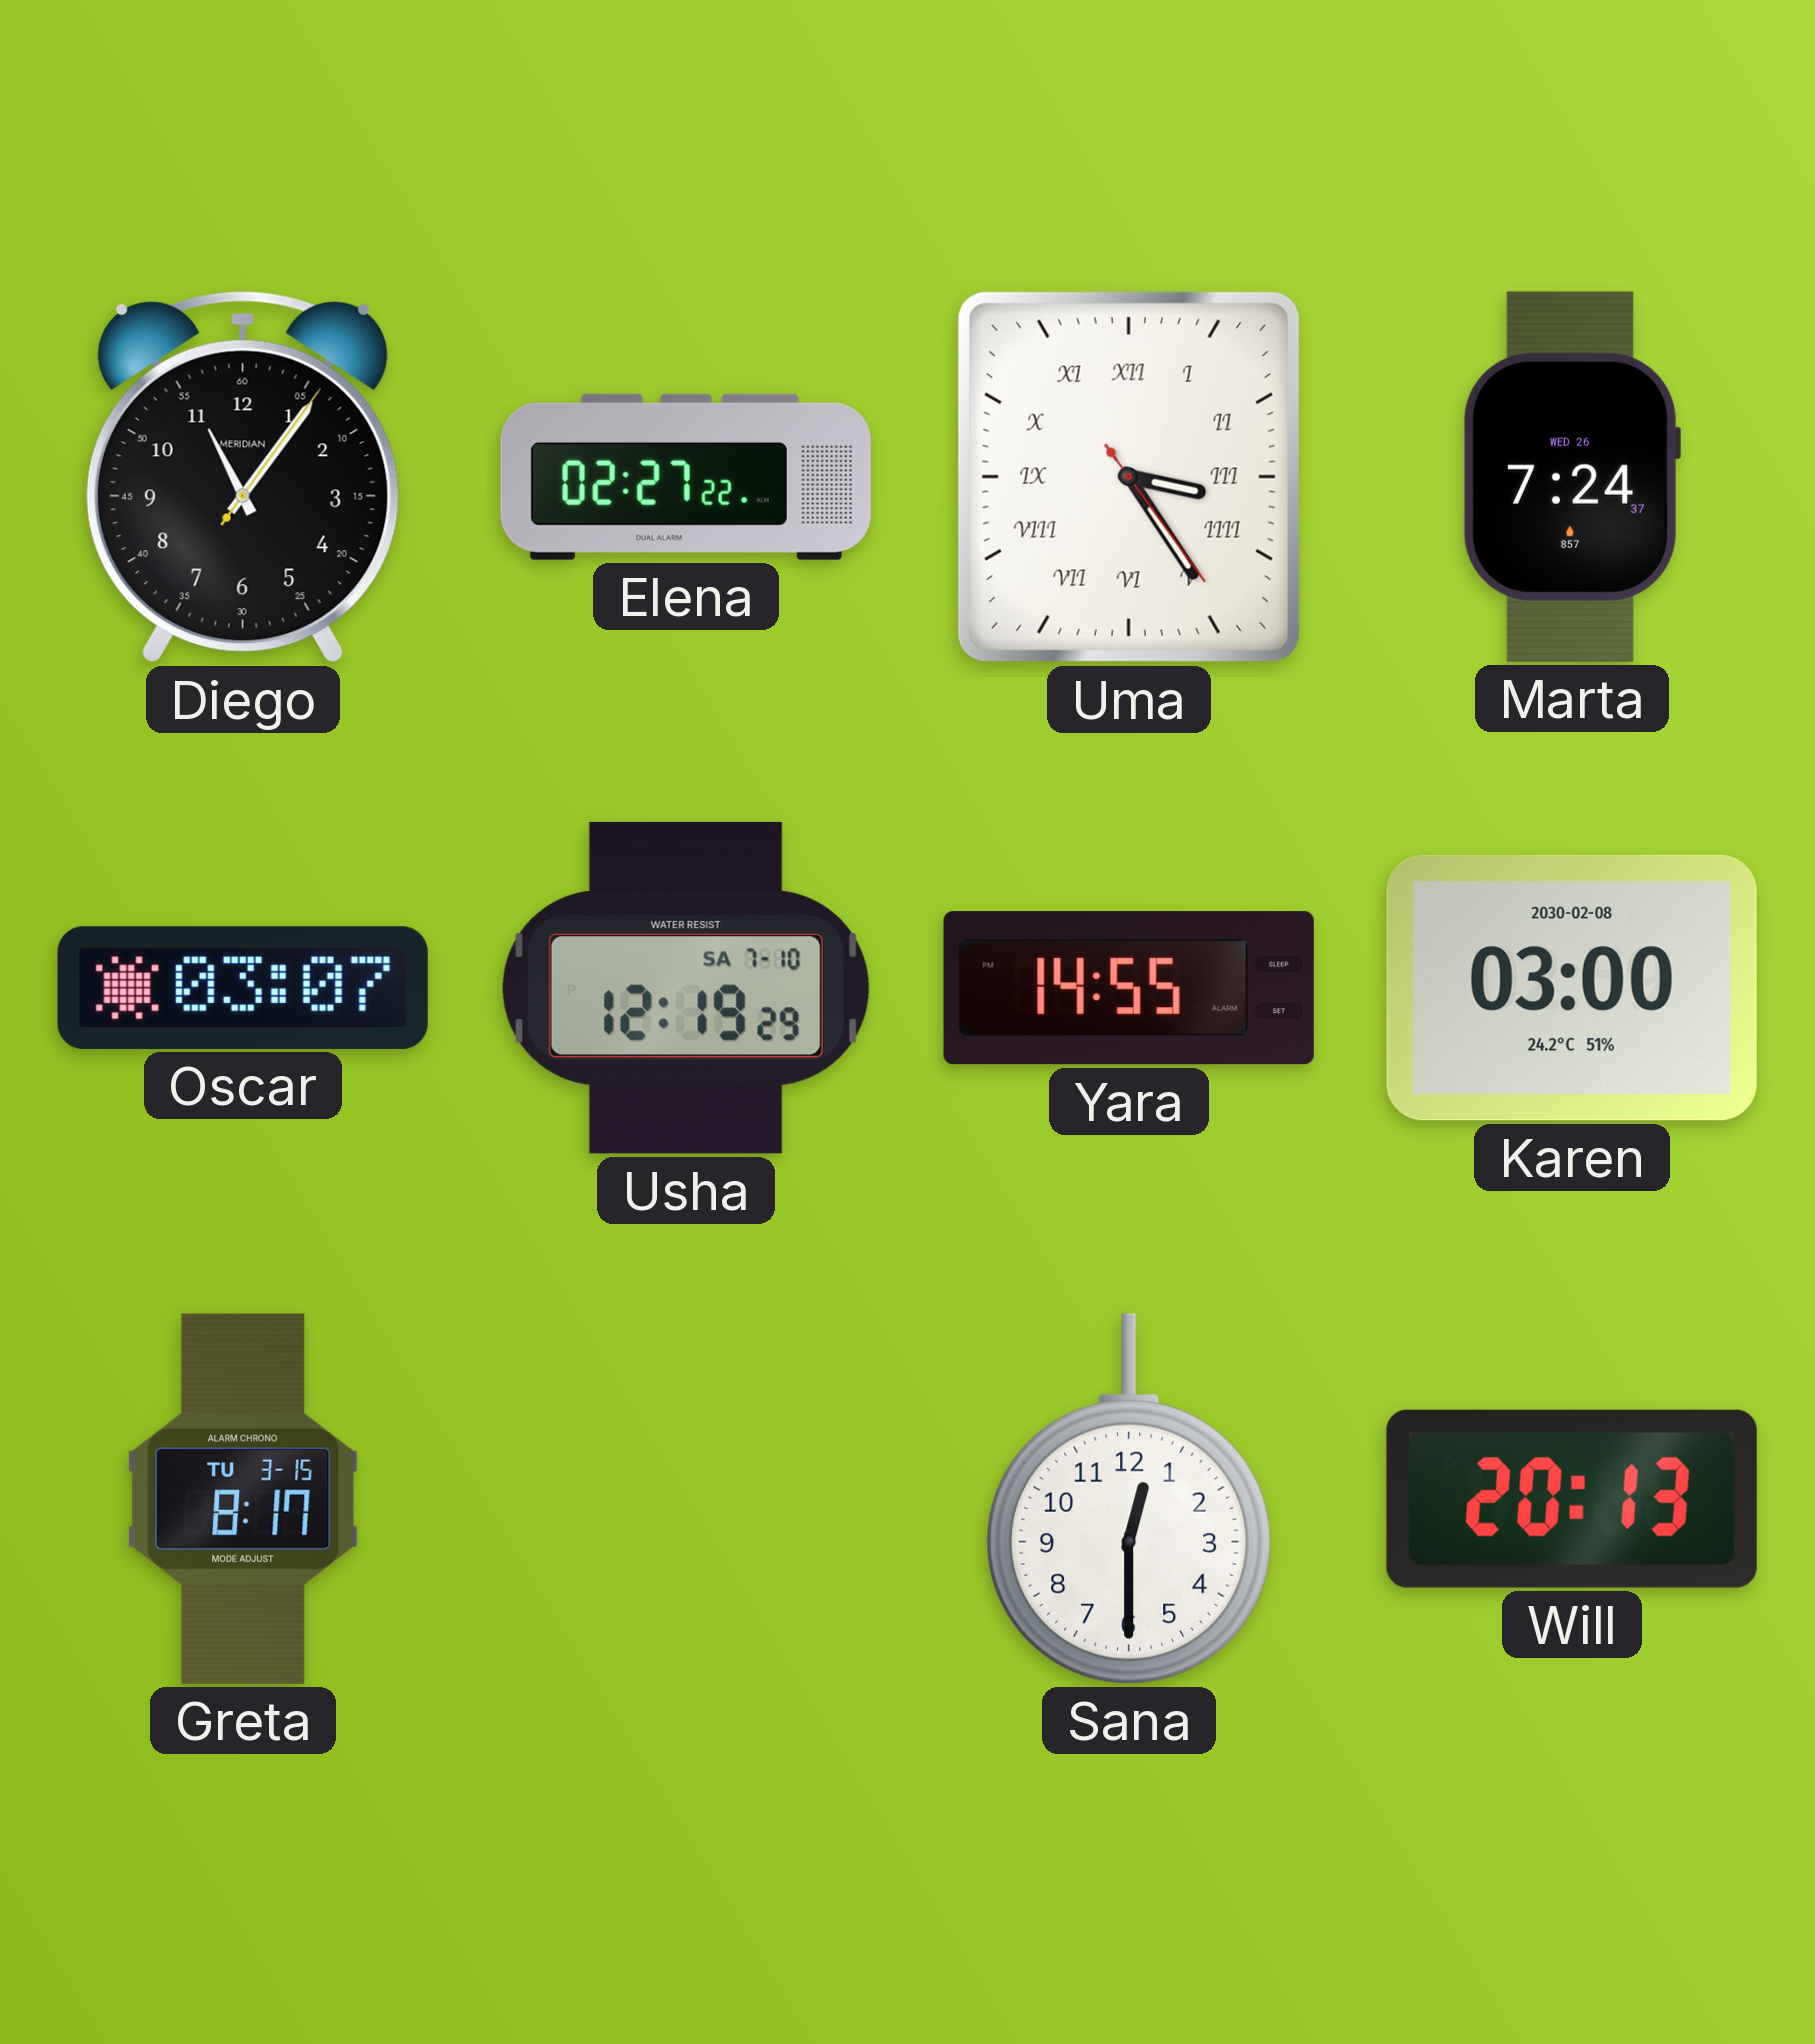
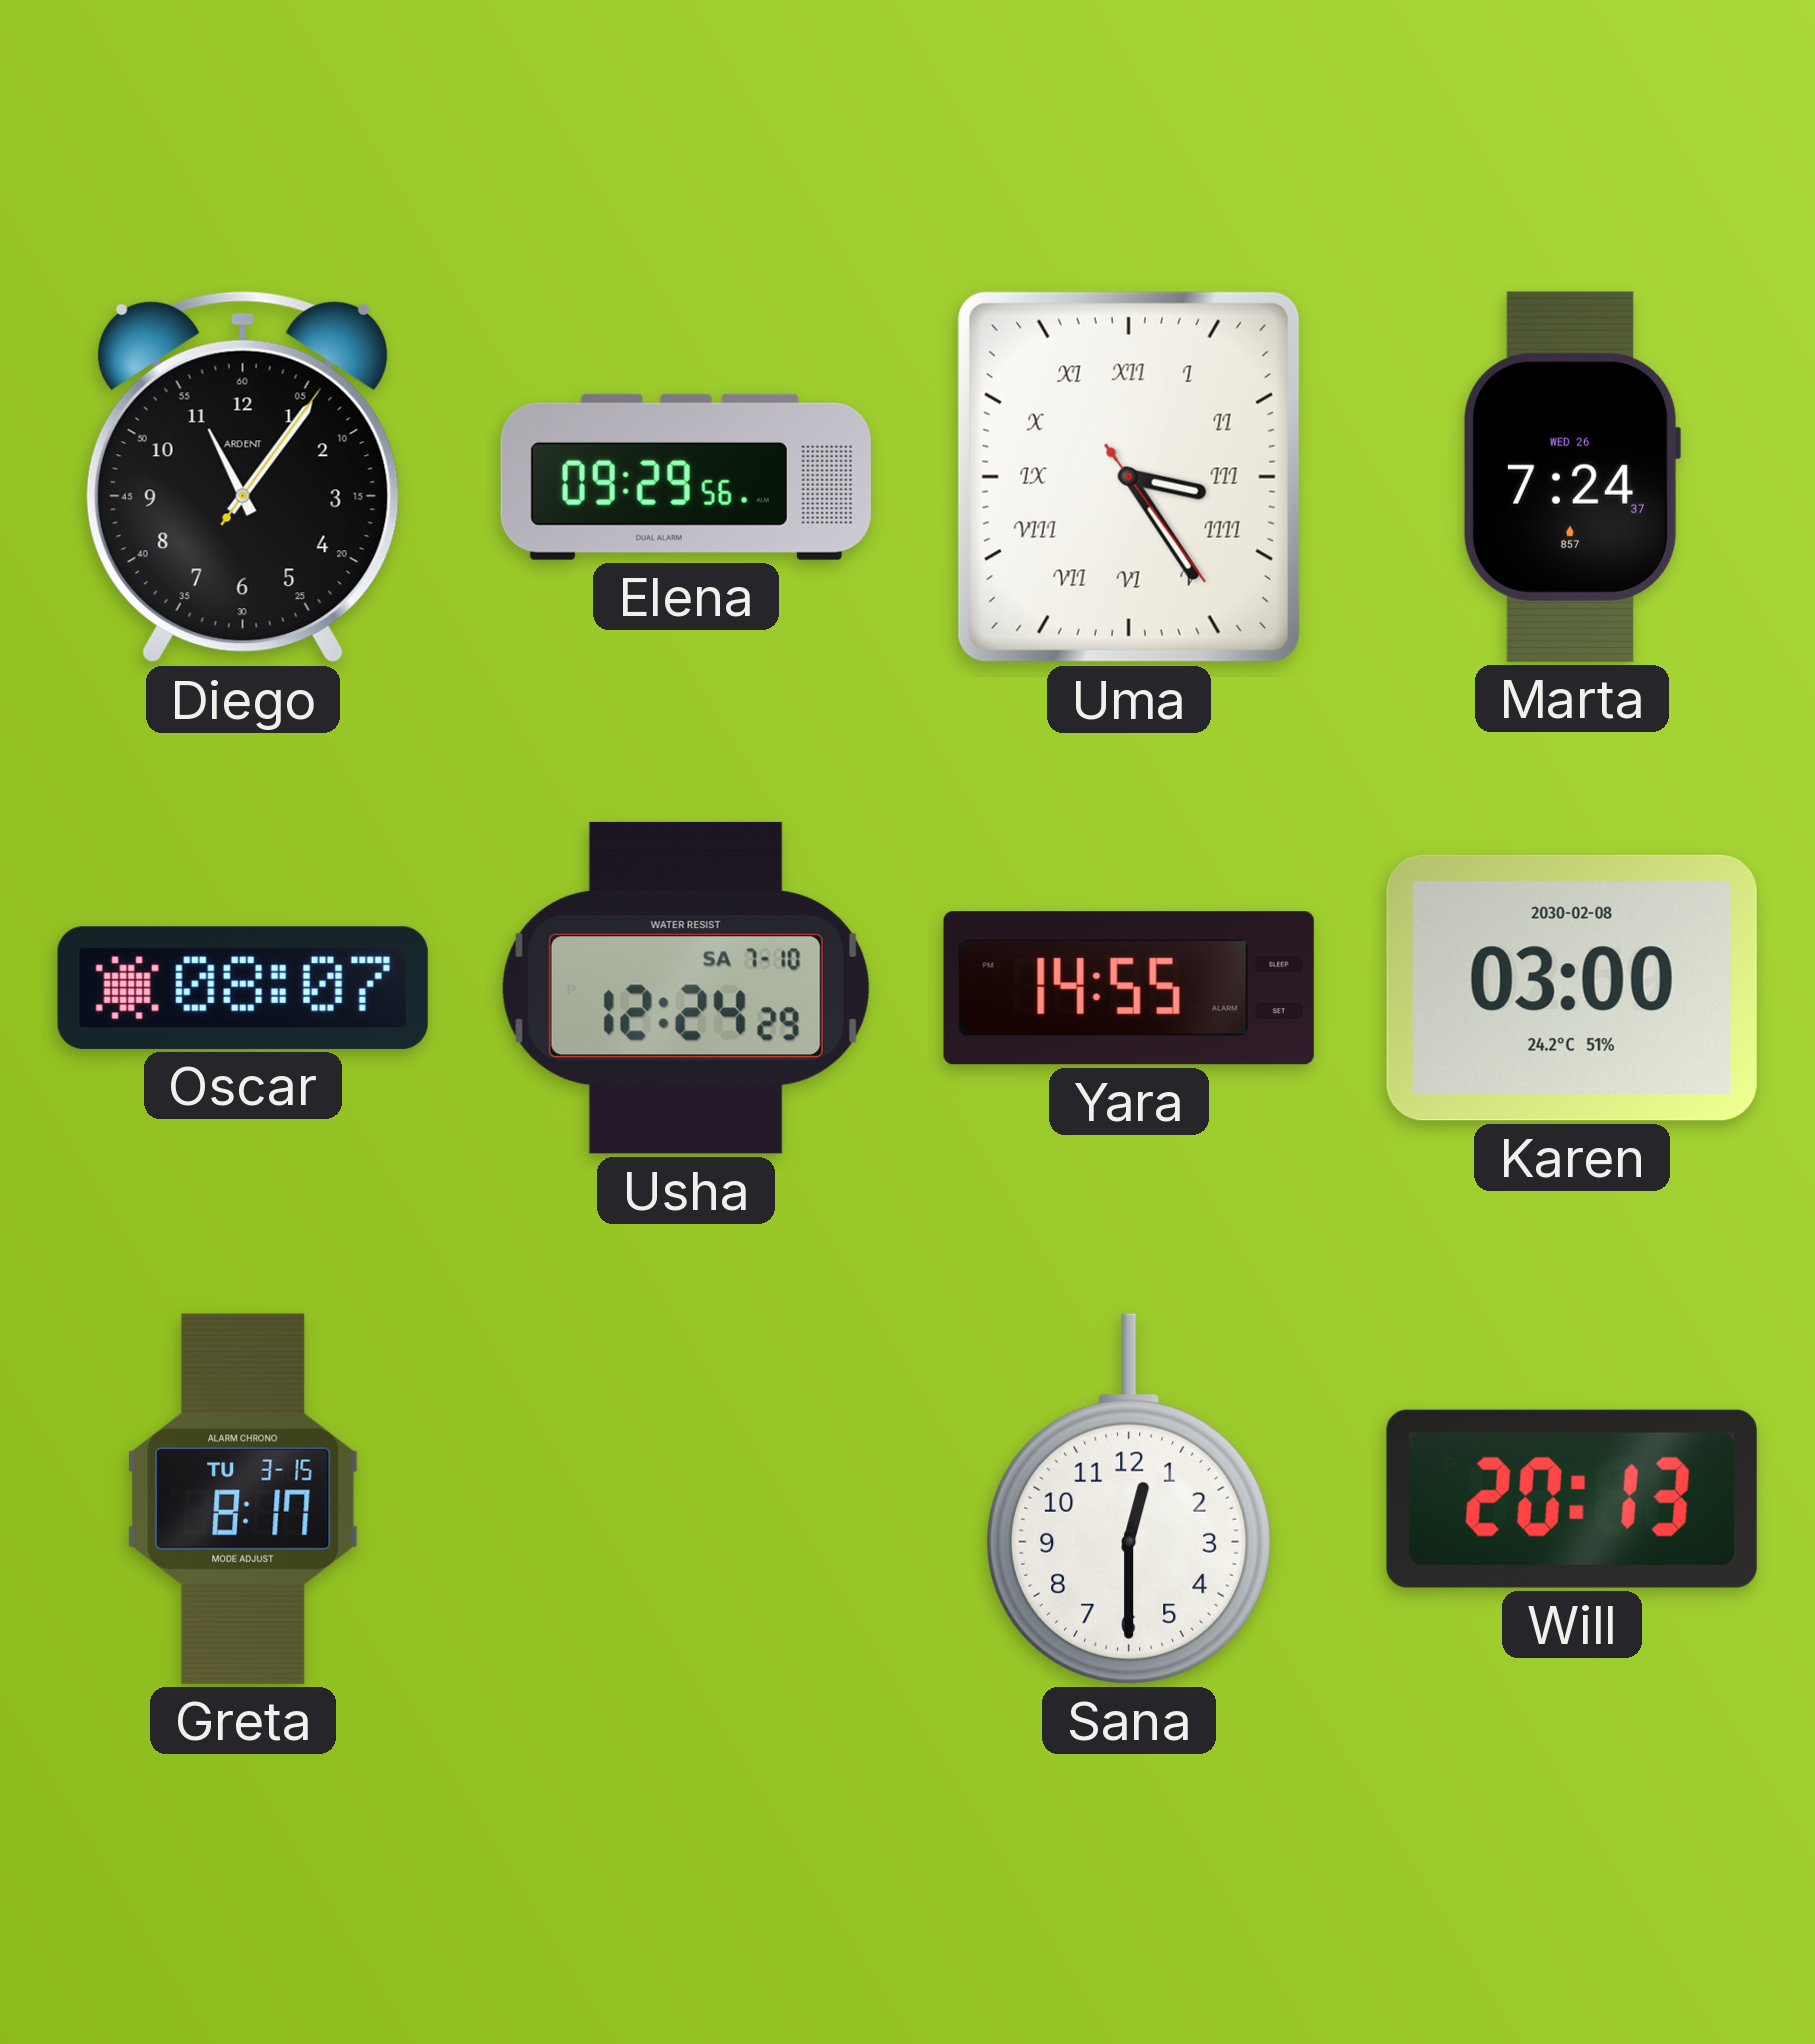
Diego brand: MERIDIAN -> ARDENT
Elena: 02:27 -> 09:29
Oscar: 03:07 -> 08:07
Usha: 12:19 -> 12:24
